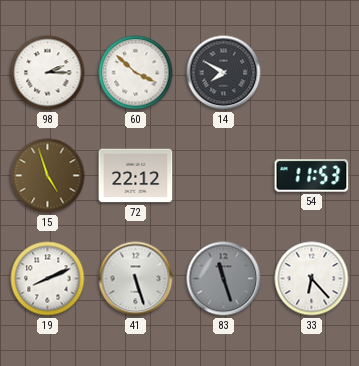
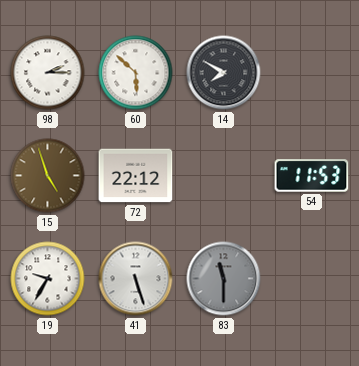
60: 3:52 -> 5:52
19: 8:11 -> 9:35
83: 11:27 -> 11:30
33: 6:23 -> none
